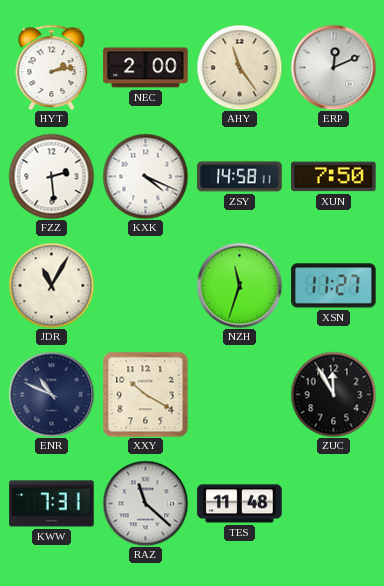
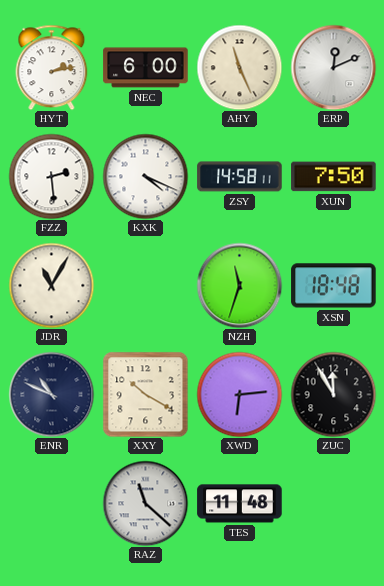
NEC: 2:00 -> 6:00
AHY: 11:24 -> 11:26
XSN: 11:27 -> 18:48
XWD: none -> 6:14
KWW: 7:31 -> none
